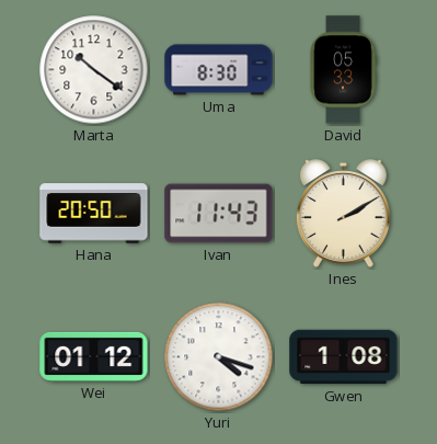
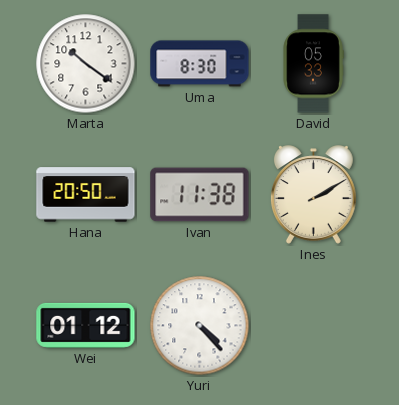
Ivan: 11:43 -> 11:38
Yuri: 4:18 -> 4:23
Gwen: 1:08 -> none
